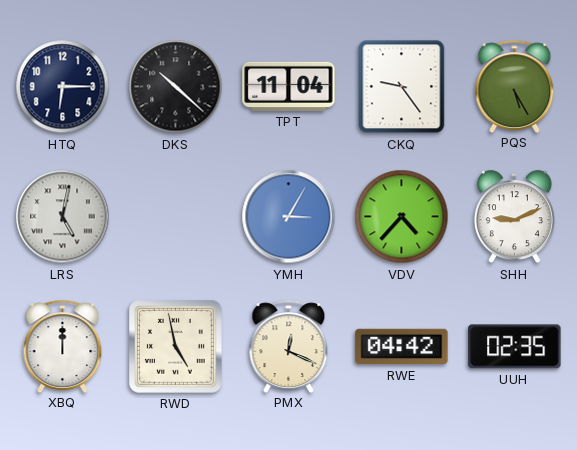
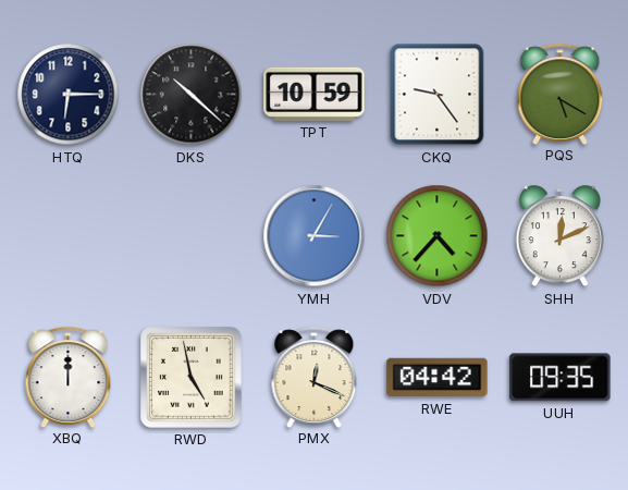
TPT: 11:04 -> 10:59
PQS: 5:25 -> 5:20
LRS: 5:02 -> none
SHH: 9:11 -> 12:11
UUH: 02:35 -> 09:35
